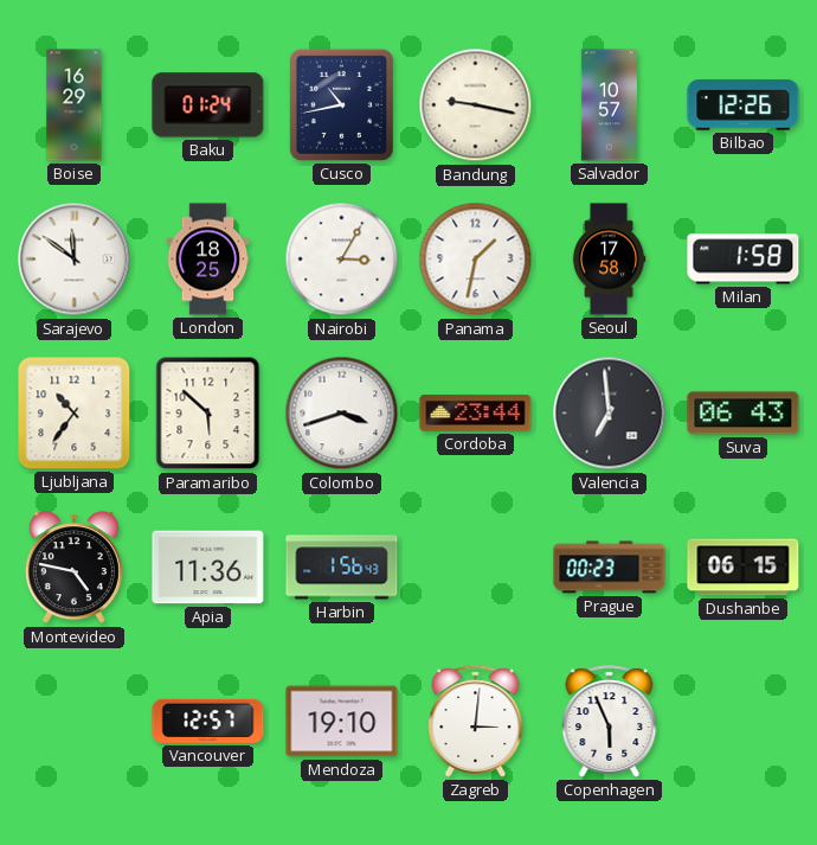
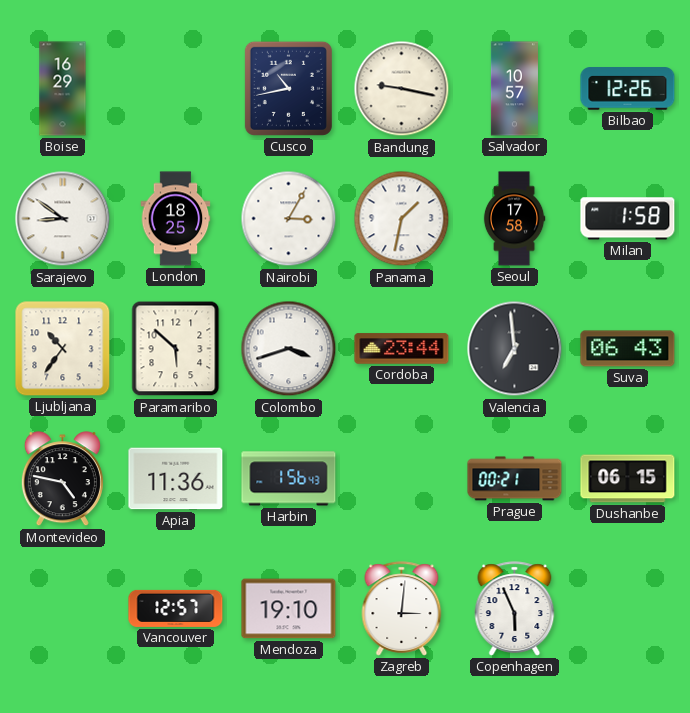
Baku: 01:24 -> none
Sarajevo: 11:51 -> 8:51
Prague: 00:23 -> 00:21
